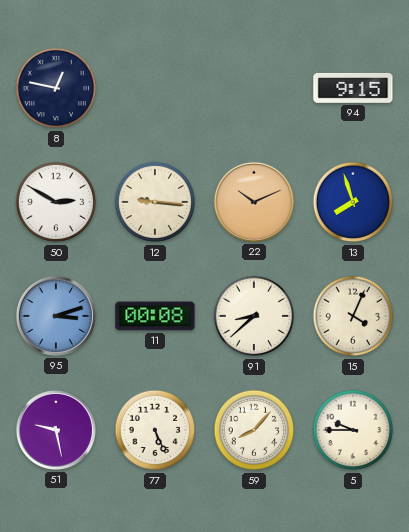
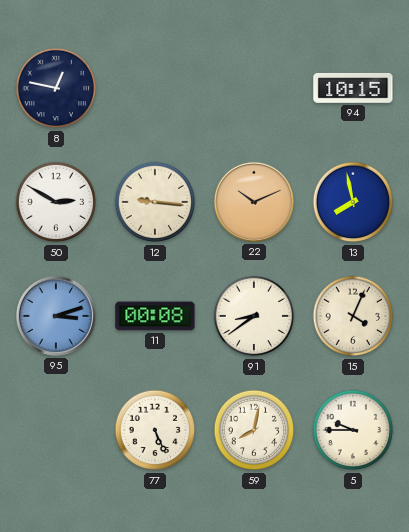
94: 9:15 -> 10:15
13: 7:57 -> 7:58
91: 8:38 -> 8:39
51: 9:28 -> none
59: 8:07 -> 8:02
